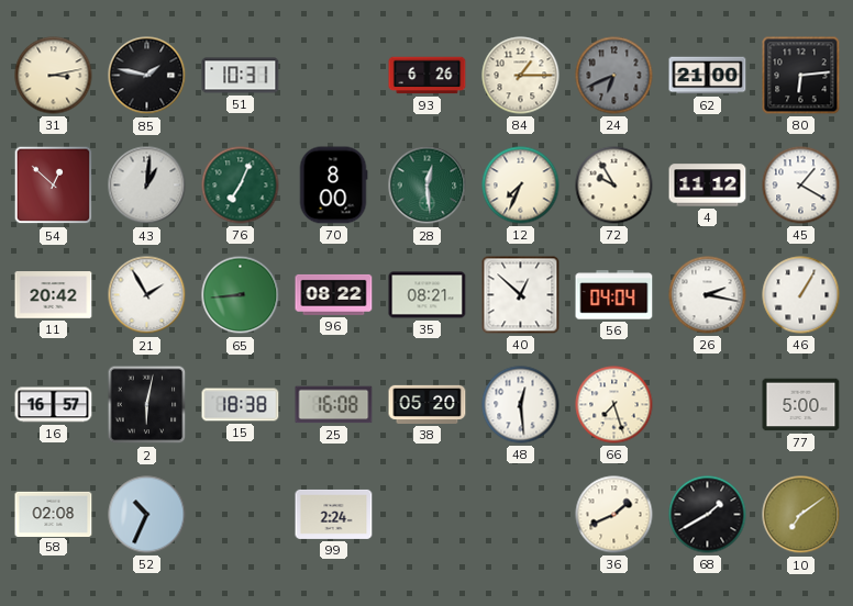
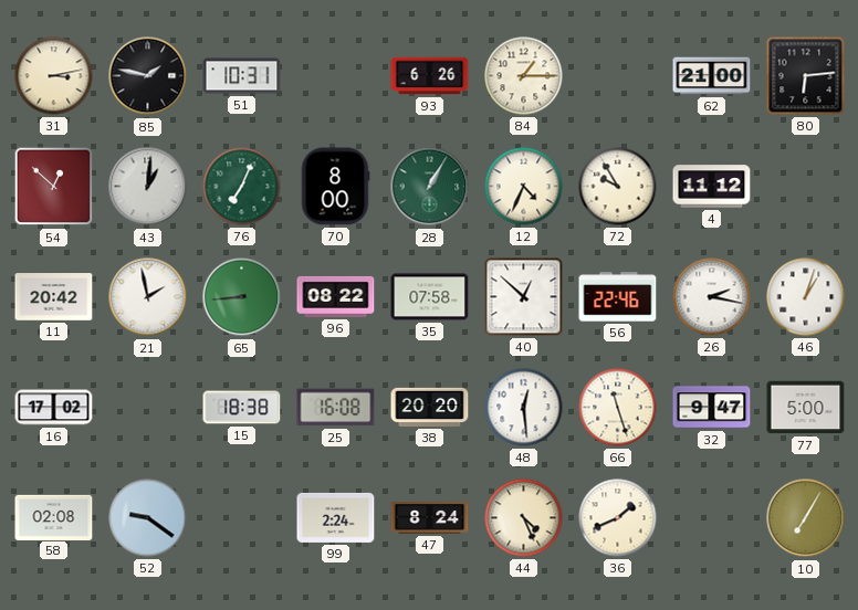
24: 6:41 -> none
28: 12:29 -> 1:05
12: 7:34 -> 4:34
45: 1:20 -> none
21: 1:55 -> 1:58
35: 08:21 -> 07:58
56: 04:04 -> 22:46
46: 1:05 -> 1:03
16: 16:57 -> 17:02
2: 6:02 -> none
38: 05:20 -> 20:20
66: 7:27 -> 11:27
32: none -> 9:47
52: 10:34 -> 9:21
47: none -> 8:24
44: none -> 4:26
68: 1:40 -> none
10: 7:09 -> 7:05
